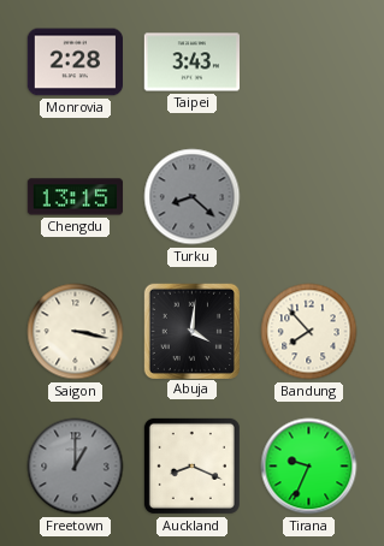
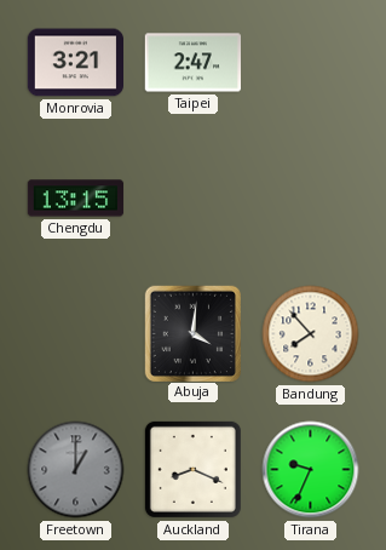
Monrovia: 2:28 -> 3:21
Taipei: 3:43 -> 2:47
Turku: 8:22 -> none
Saigon: 3:17 -> none
